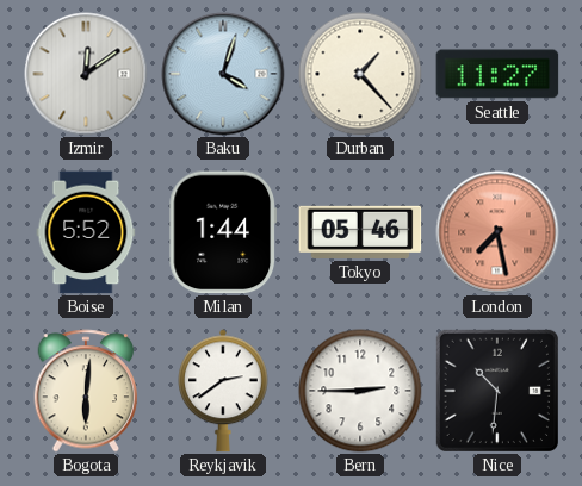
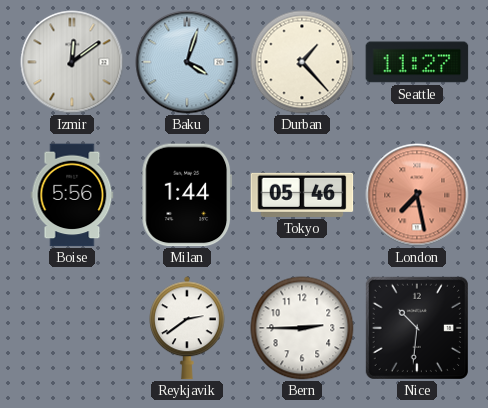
Boise: 5:52 -> 5:56
Bogota: 6:01 -> none
